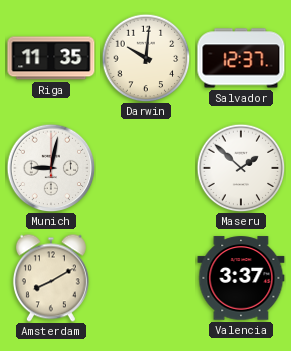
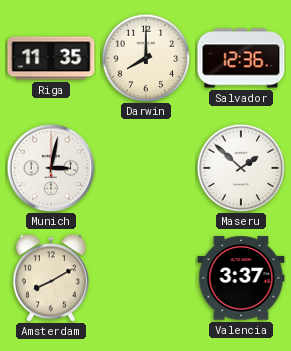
Darwin: 10:01 -> 8:00
Salvador: 12:37 -> 12:36
Munich: 9:02 -> 3:02
